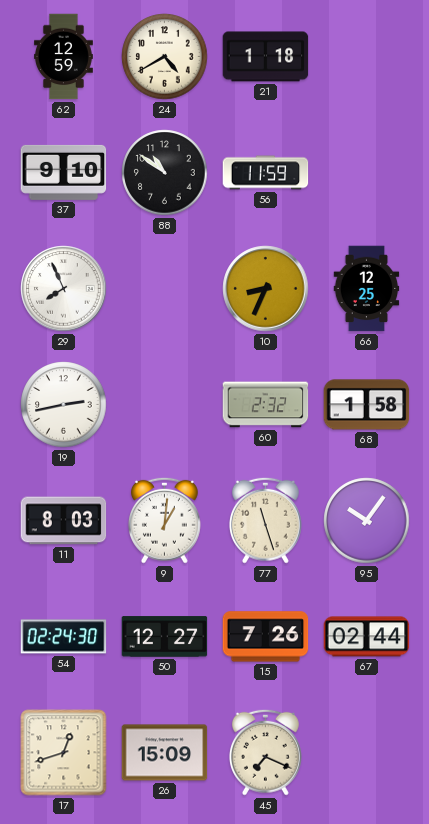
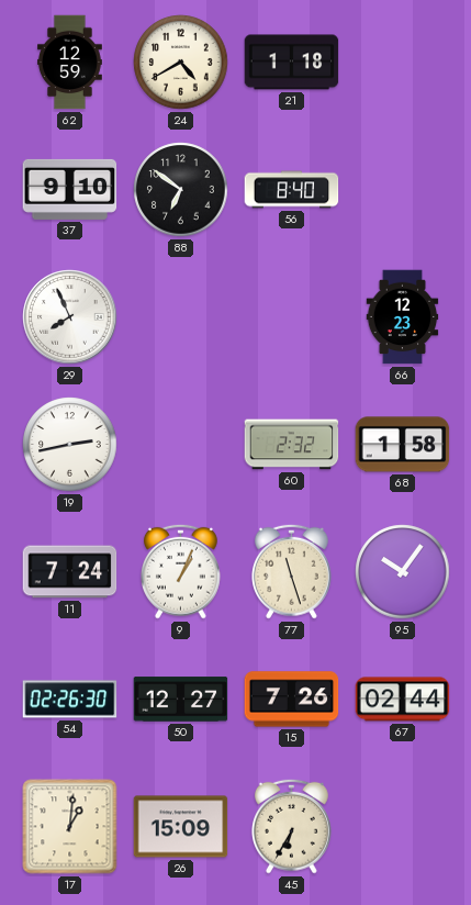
88: 10:51 -> 6:51
56: 11:59 -> 8:40
10: 8:34 -> none
66: 12:25 -> 12:23
11: 8:03 -> 7:24
9: 1:01 -> 1:04
54: 02:24 -> 02:26
17: 12:42 -> 1:01
45: 7:19 -> 6:35
